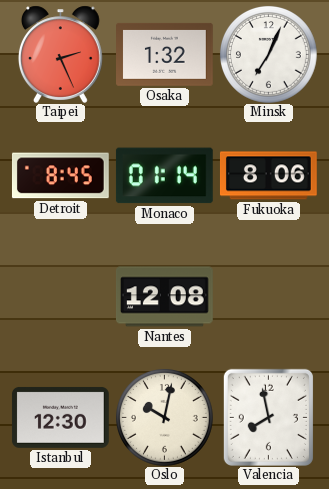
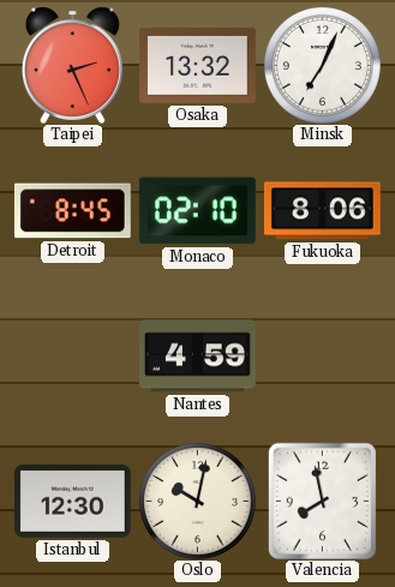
Osaka: 1:32 -> 13:32
Monaco: 01:14 -> 02:10
Nantes: 12:08 -> 4:59
